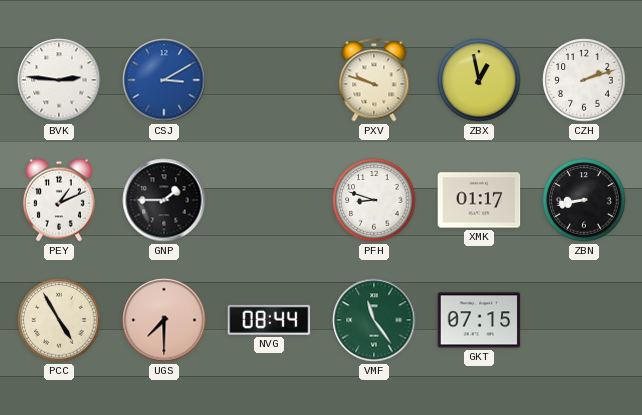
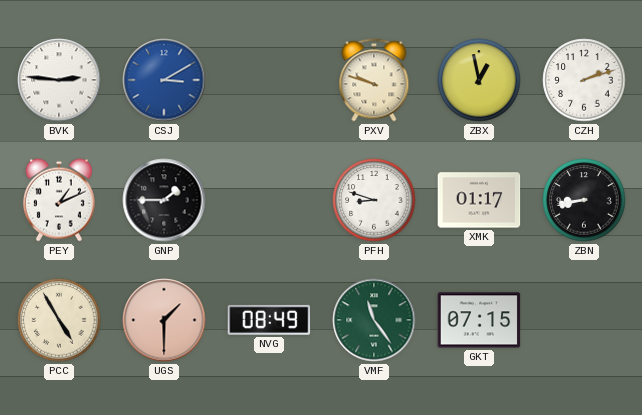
UGS: 7:30 -> 1:30
NVG: 08:44 -> 08:49
